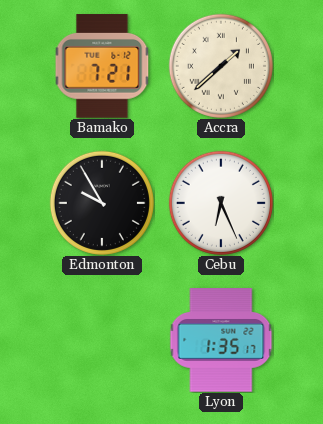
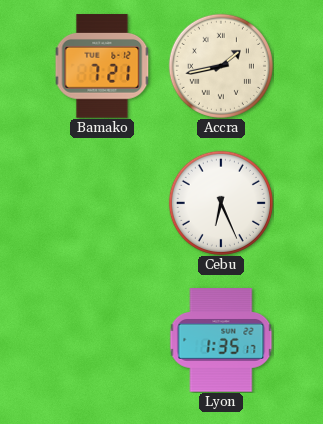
Accra: 1:38 -> 1:43
Edmonton: 9:55 -> none
